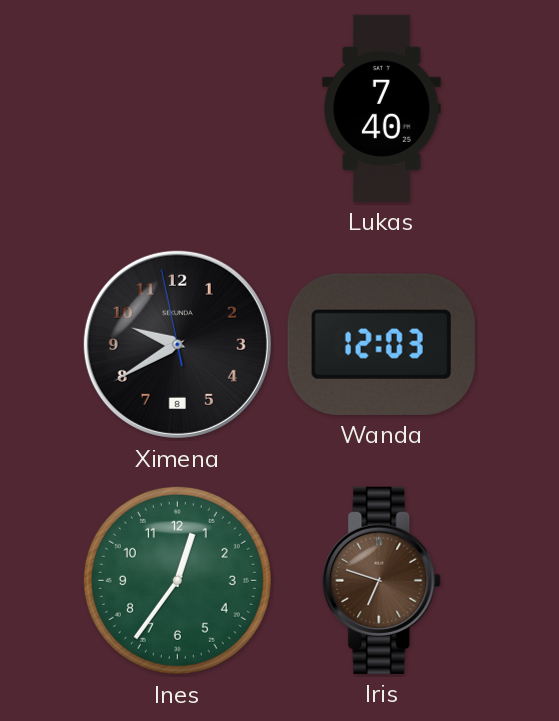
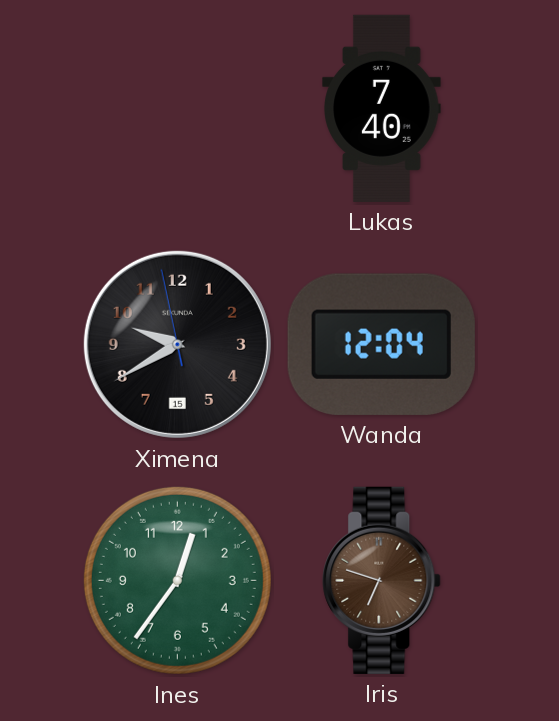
Ximena date: 8 -> 15
Wanda: 12:03 -> 12:04
